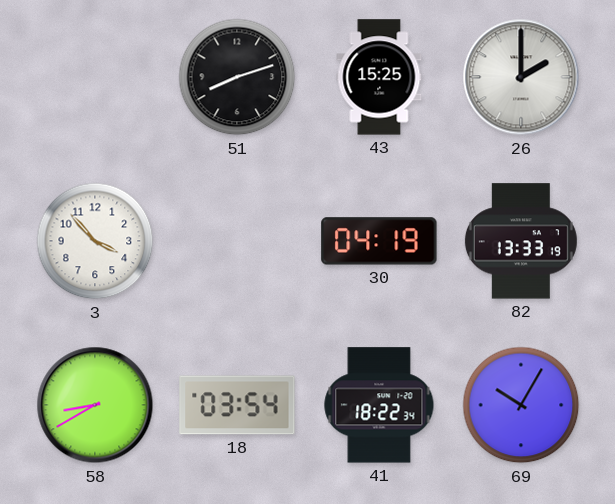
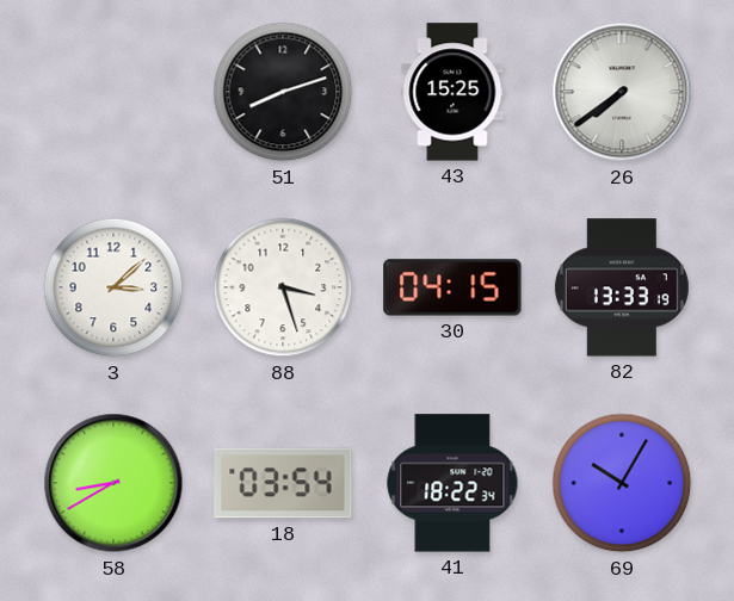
26: 2:00 -> 7:39
3: 3:53 -> 3:08
88: none -> 3:27
30: 04:19 -> 04:15
